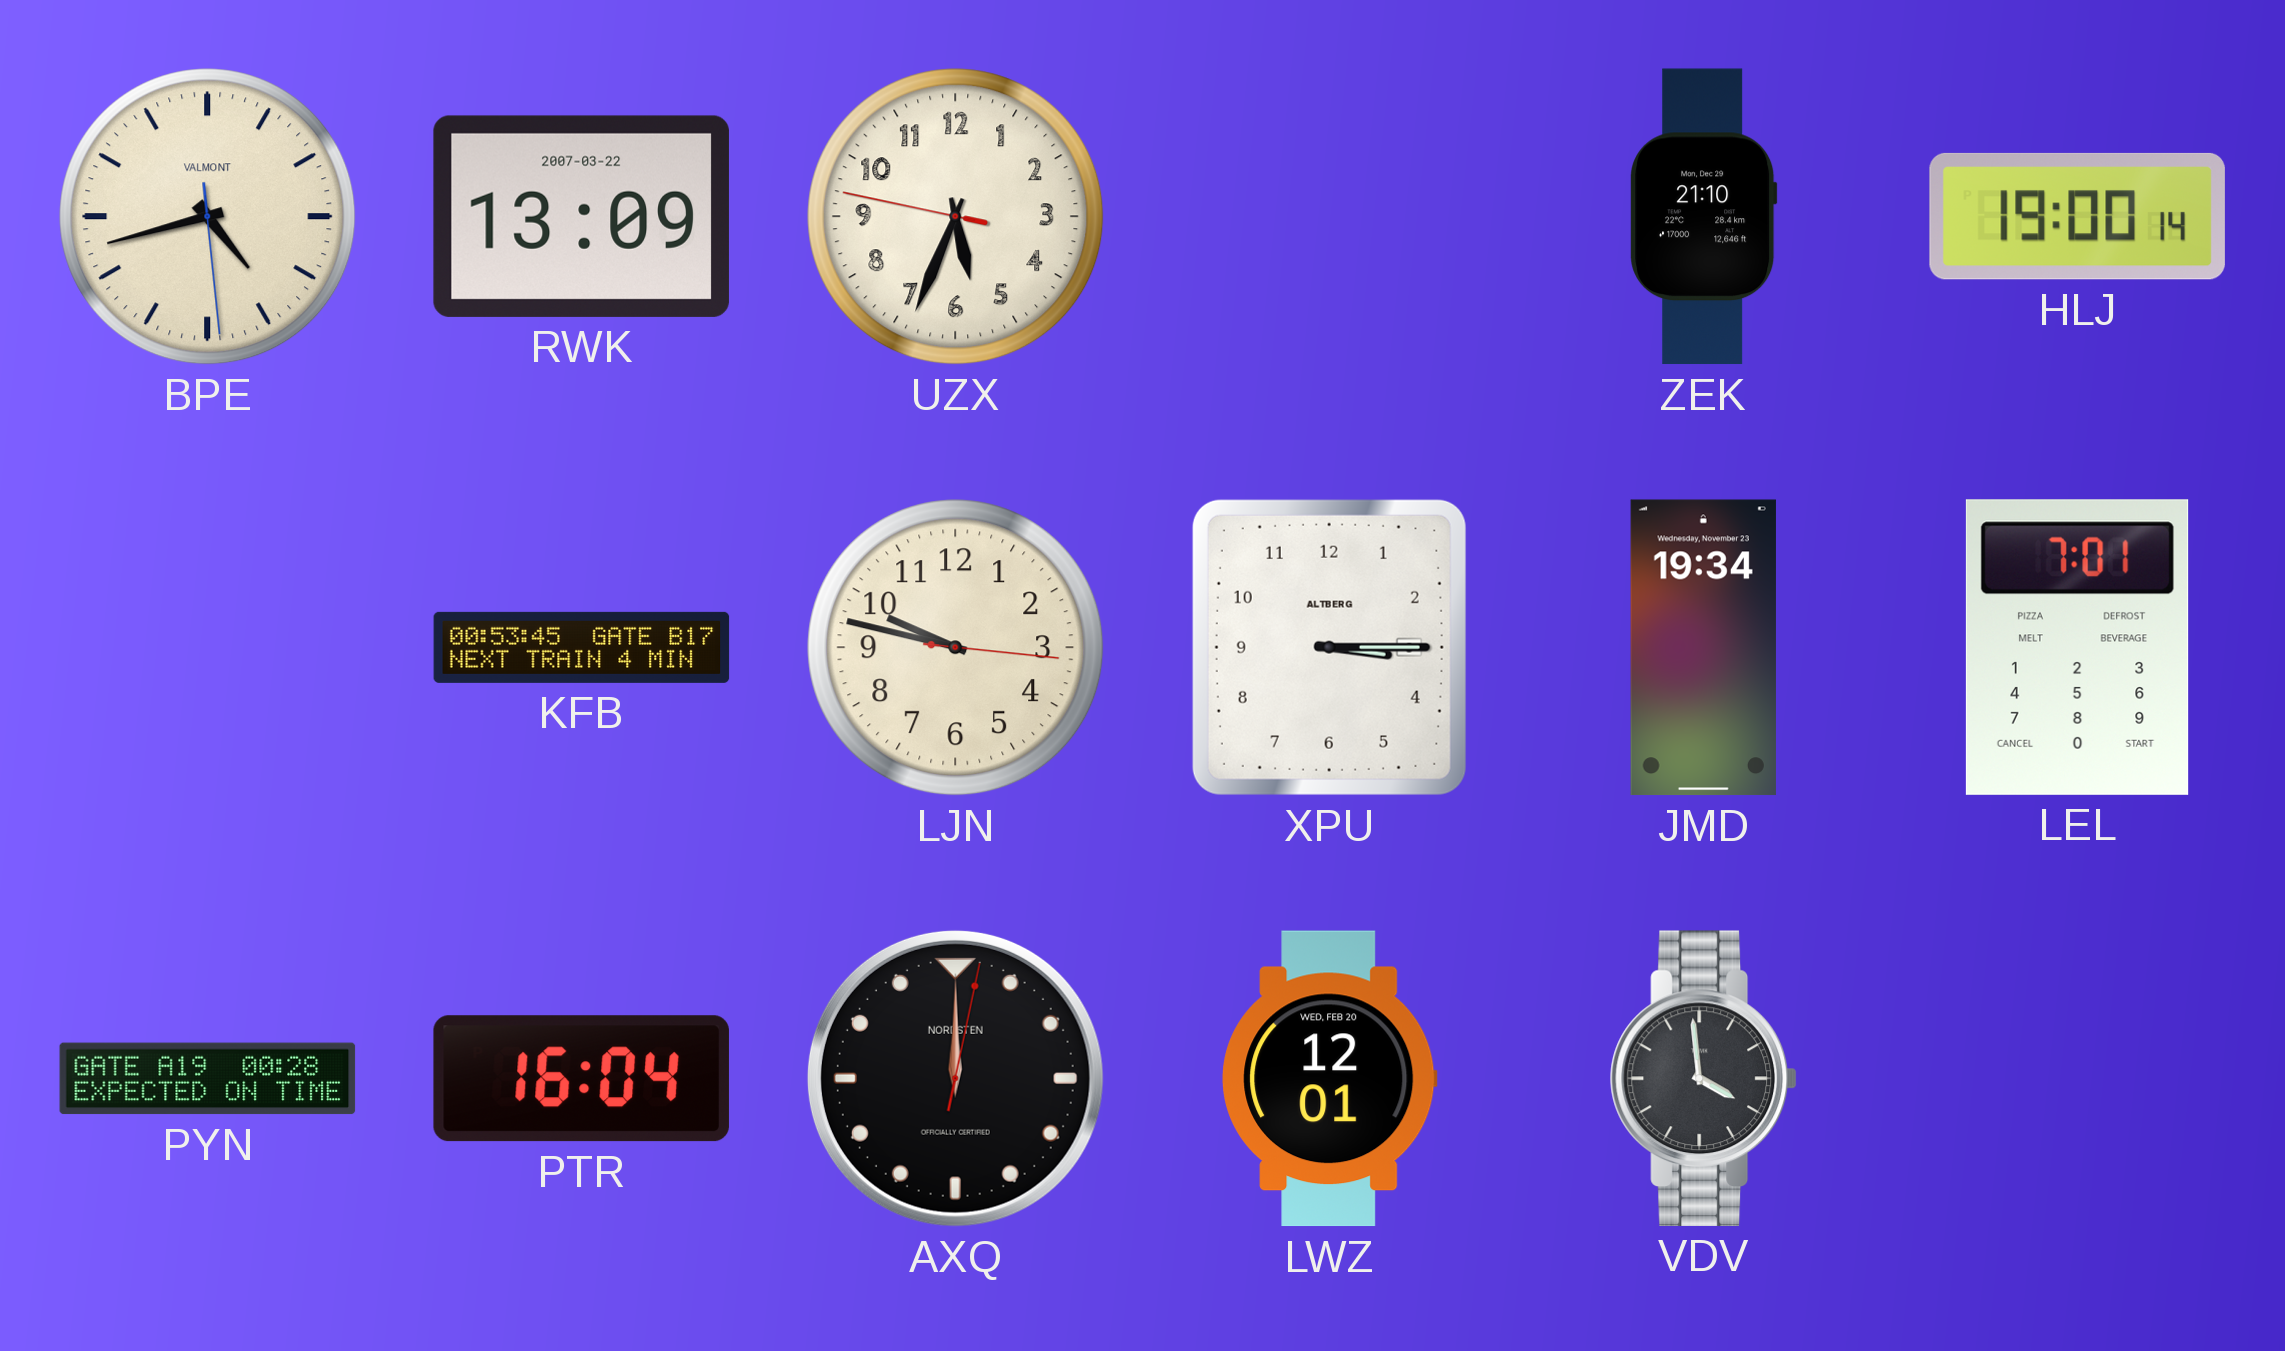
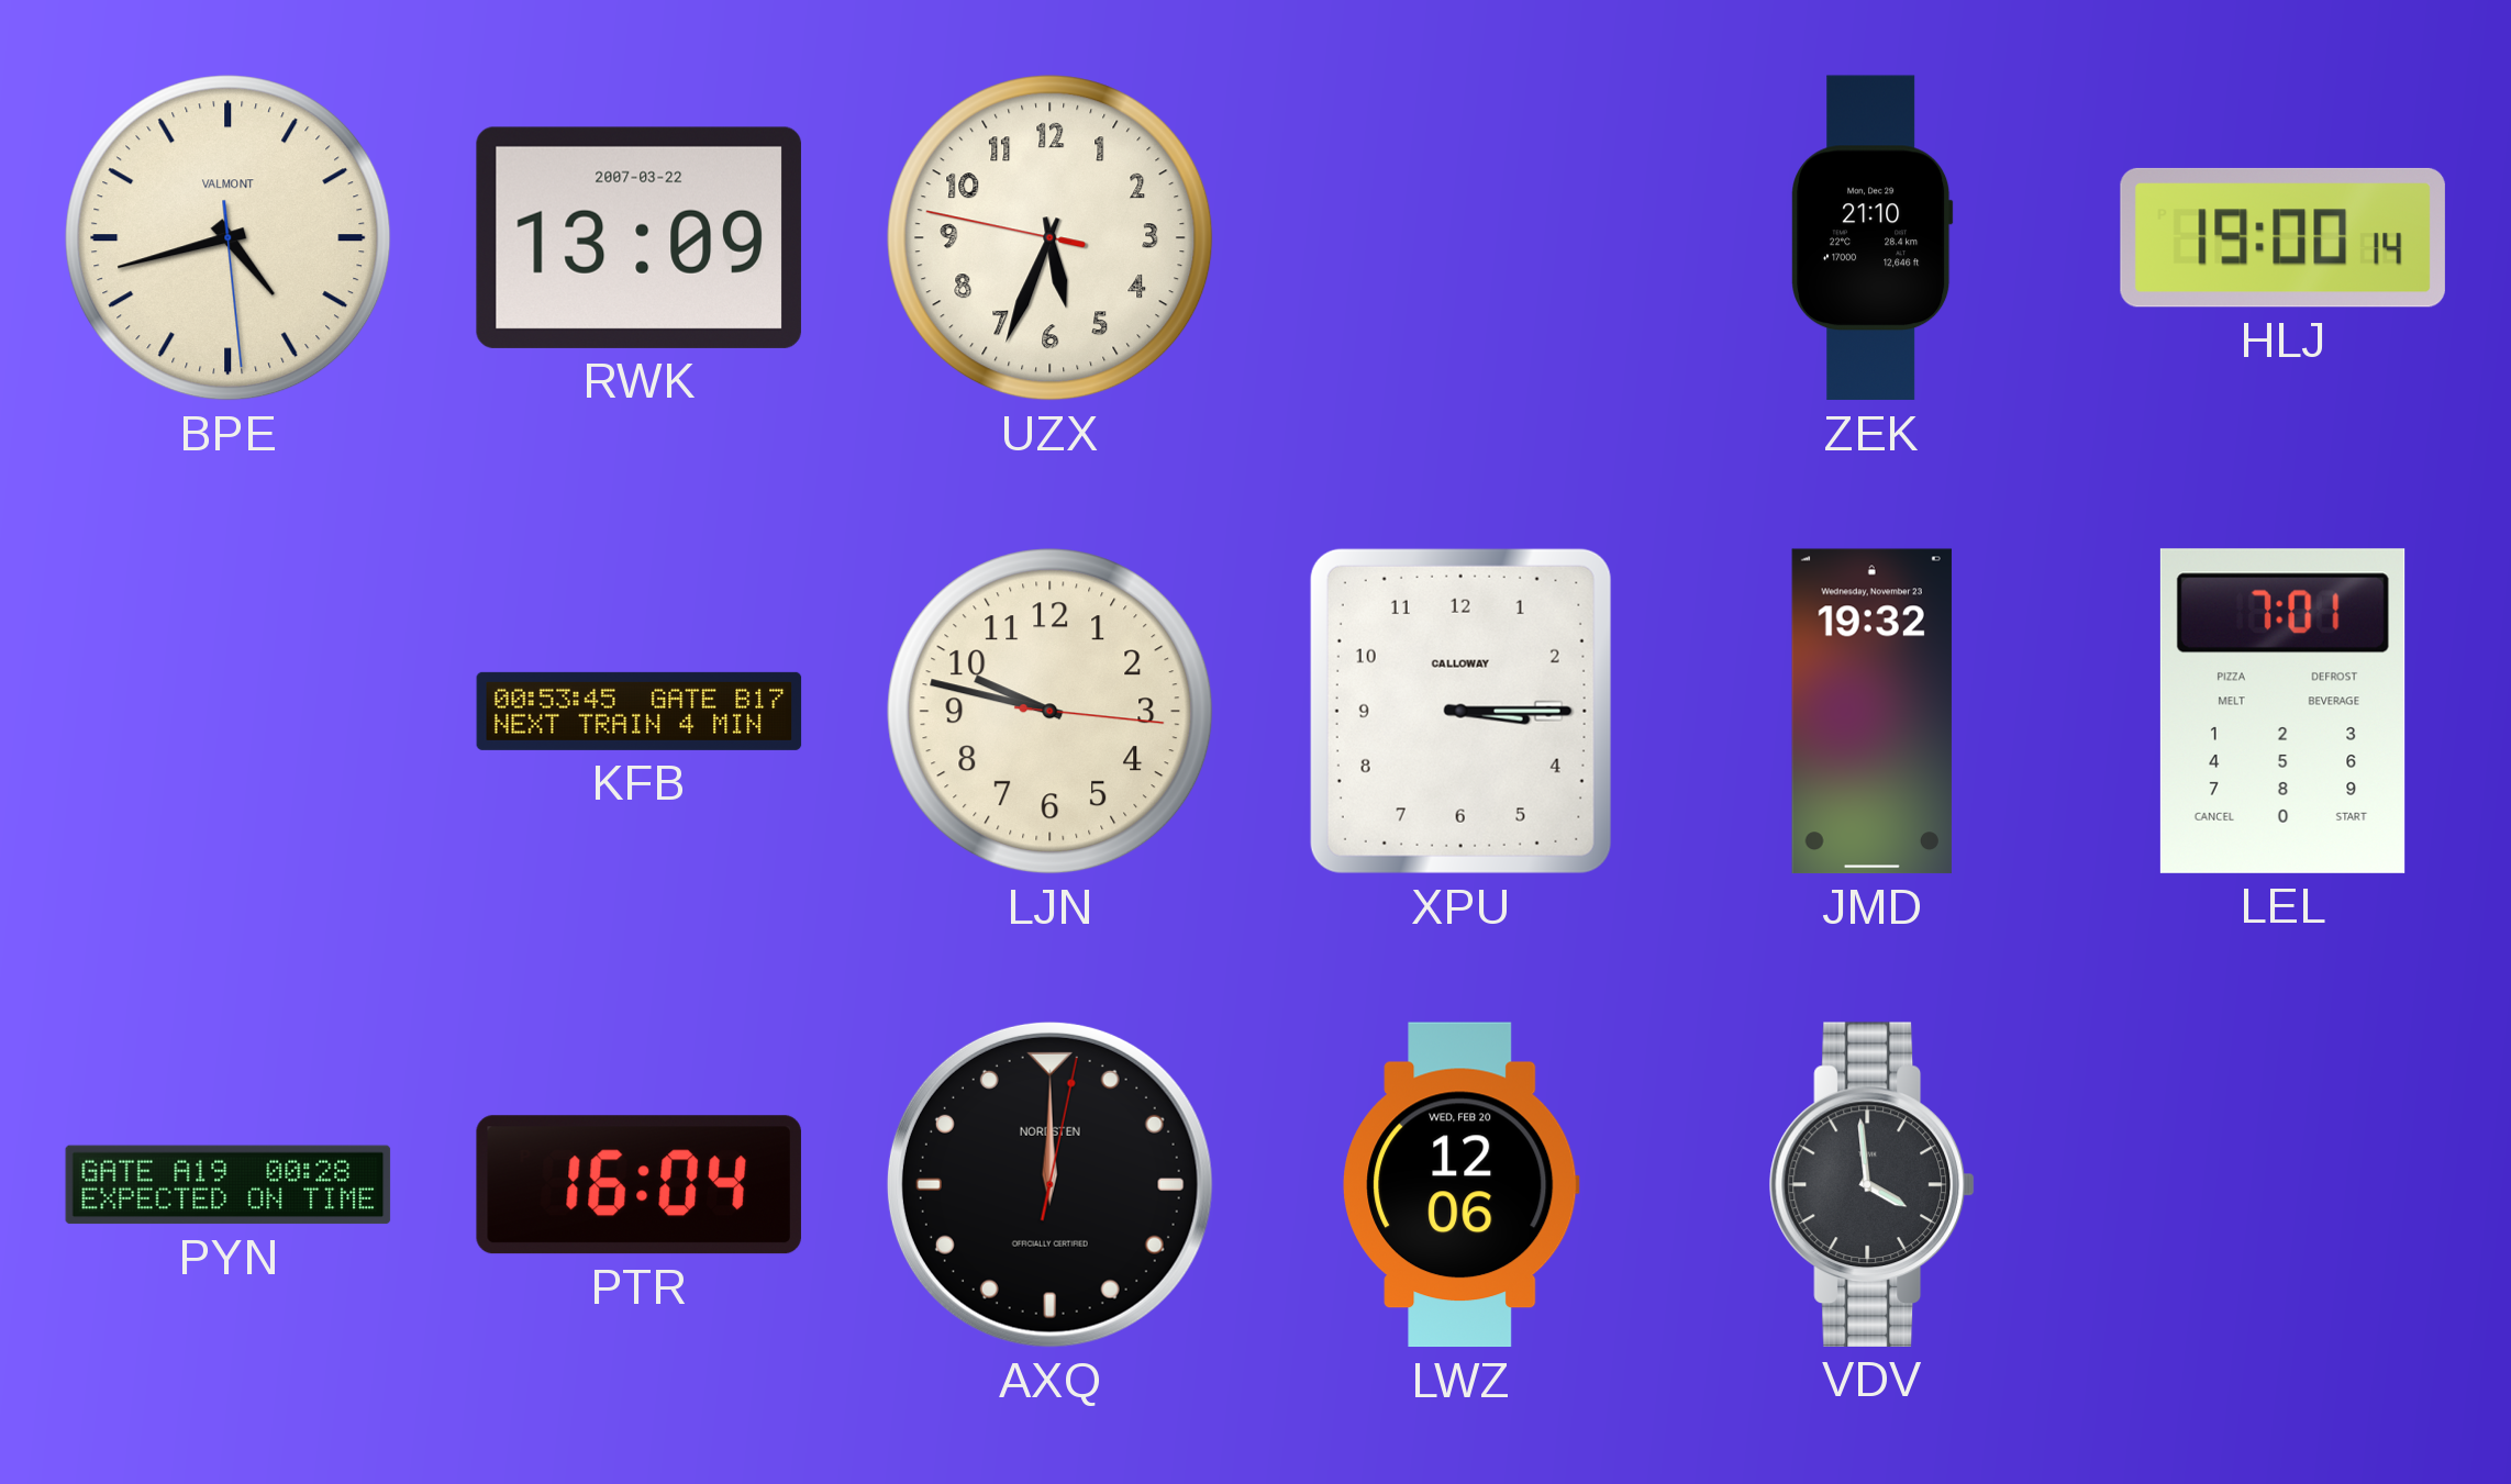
XPU brand: ALTBERG -> CALLOWAY
JMD: 19:34 -> 19:32
LWZ: 12:01 -> 12:06
